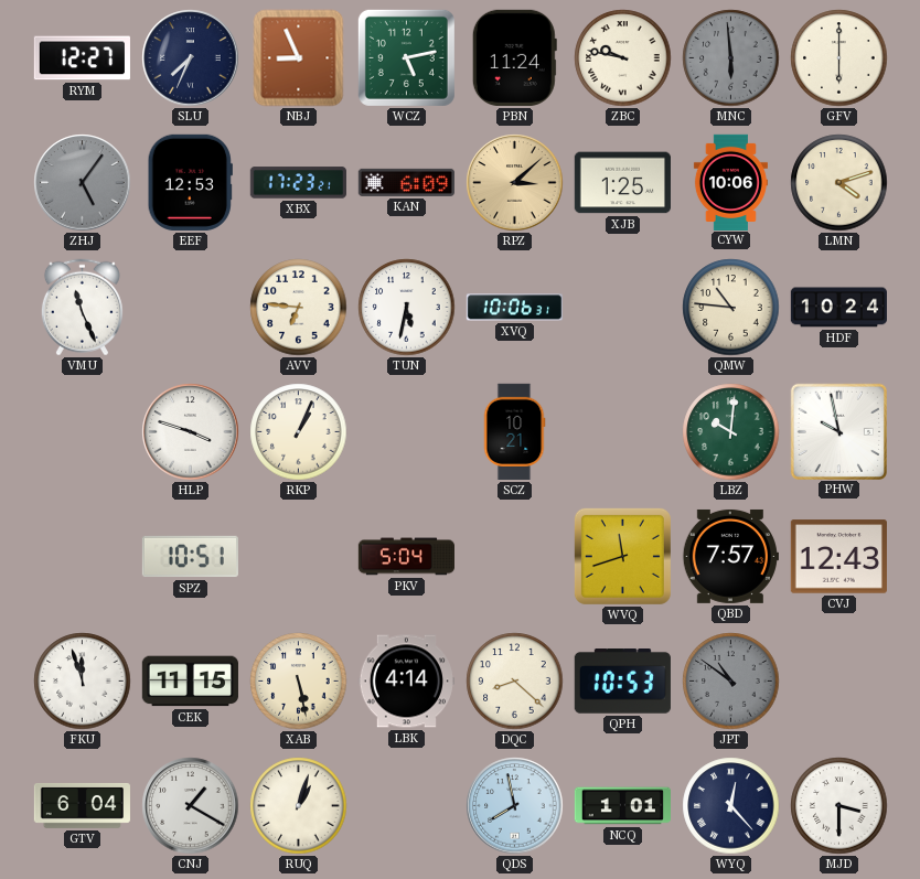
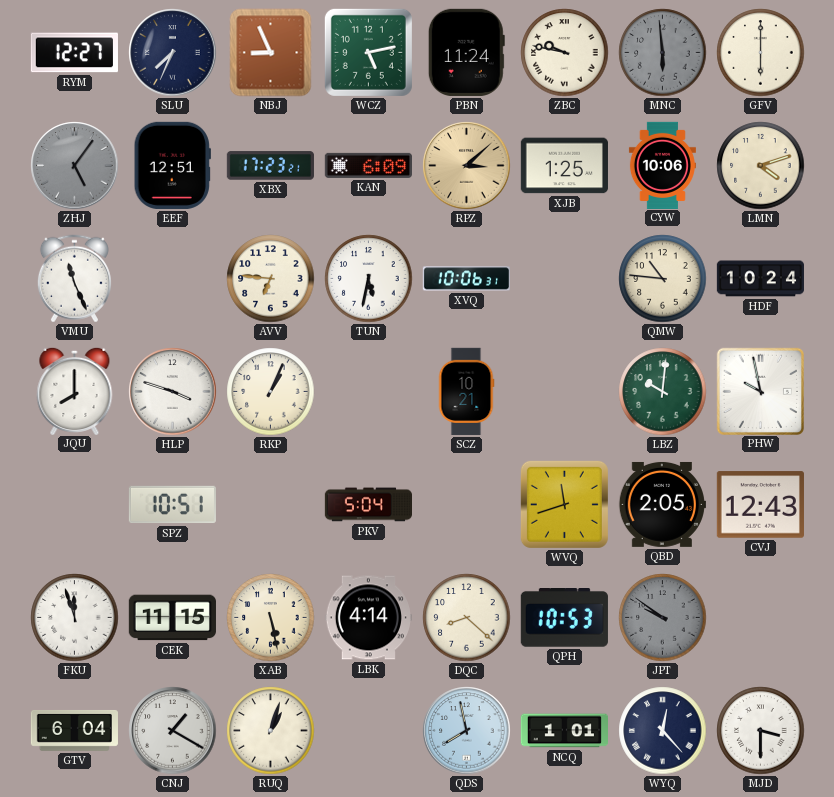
EEF: 12:53 -> 12:51
JQU: none -> 8:00
QBD: 7:57 -> 2:05
JPT: 10:51 -> 9:51
